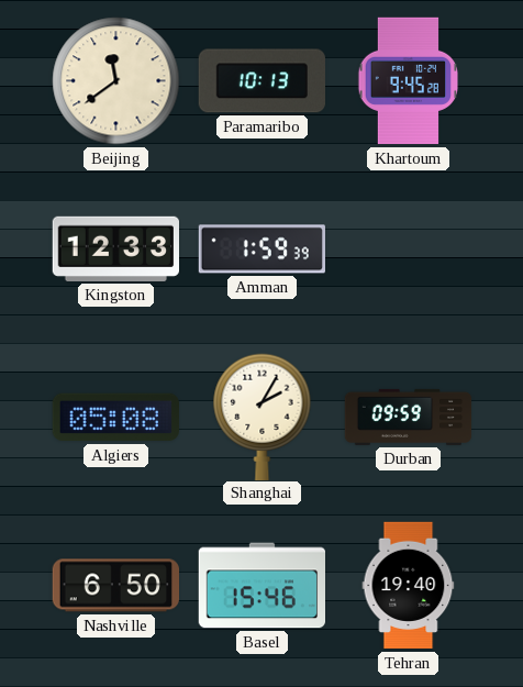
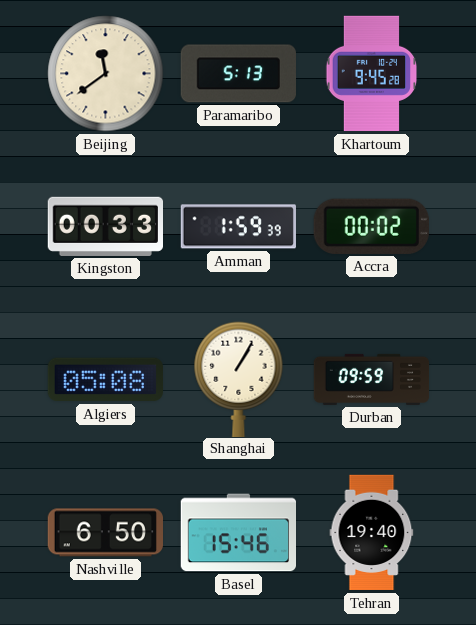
Paramaribo: 10:13 -> 5:13
Kingston: 12:33 -> 00:33
Accra: none -> 00:02
Shanghai: 2:05 -> 1:05
